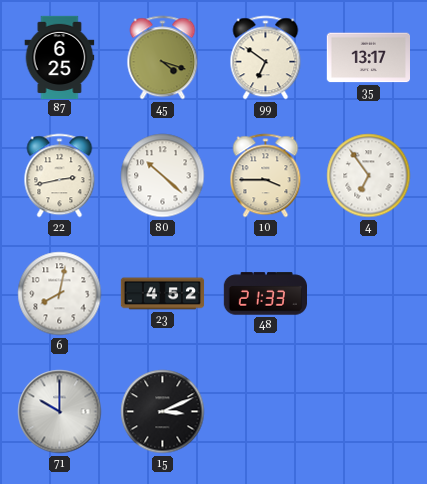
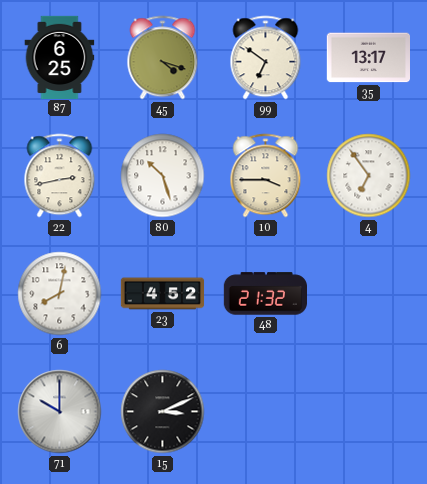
80: 10:22 -> 10:27
48: 21:33 -> 21:32
